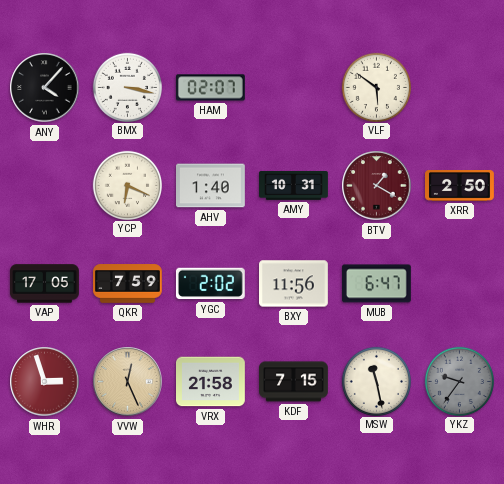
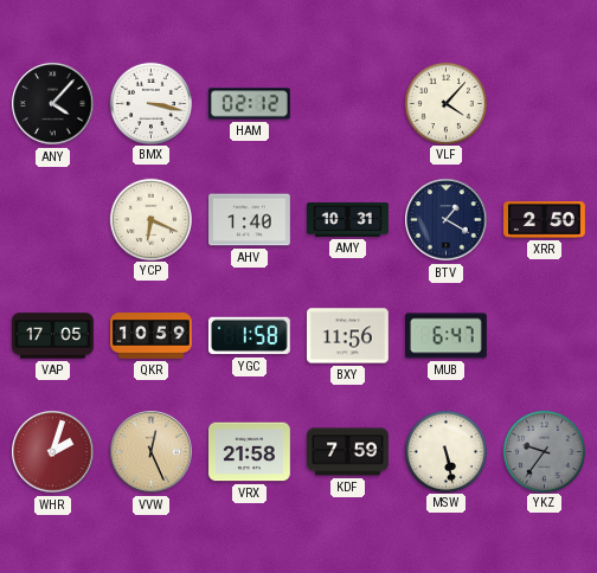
HAM: 02:07 -> 02:12
VLF: 5:51 -> 4:07
BTV dial: burgundy -> navy
QKR: 7:59 -> 10:59
YGC: 2:02 -> 1:58
WHR: 2:57 -> 2:03
KDF: 7:15 -> 7:59
MSW: 11:28 -> 5:28
